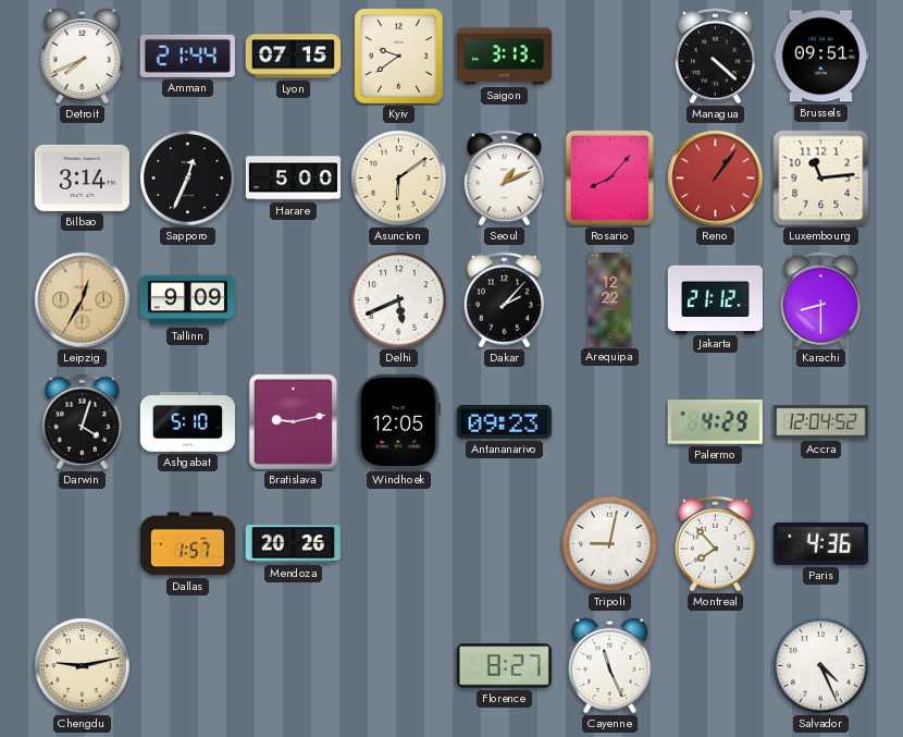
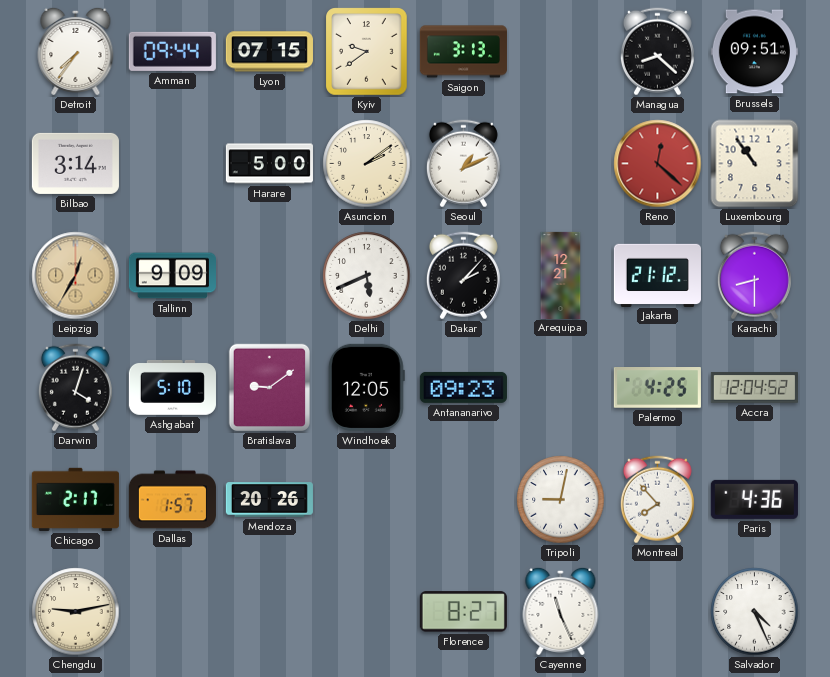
Detroit: 7:41 -> 7:36
Amman: 21:44 -> 09:44
Managua: 4:22 -> 8:22
Sapporo: 12:34 -> none
Asuncion: 6:09 -> 2:09
Rosario: 8:07 -> none
Reno: 1:06 -> 12:22
Luxembourg: 11:14 -> 10:54
Arequipa: 12:22 -> 12:21
Bratislava: 9:13 -> 9:09
Palermo: 4:29 -> 4:25
Chicago: none -> 2:17
